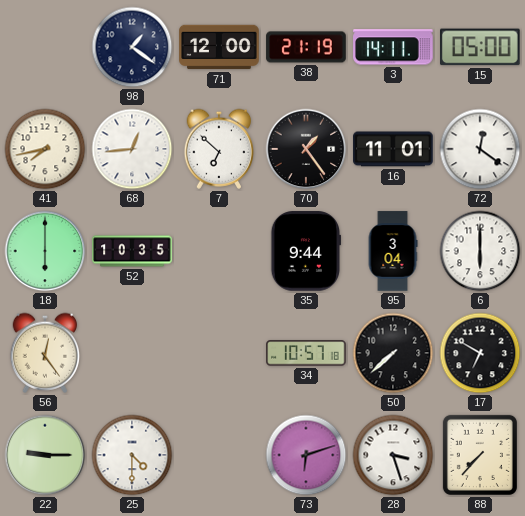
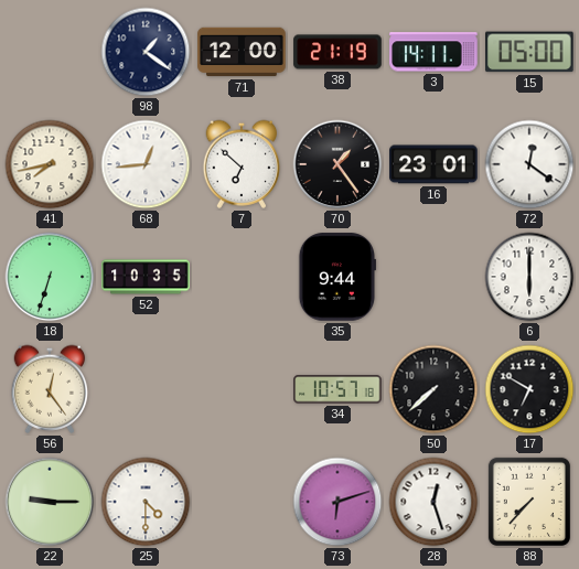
16: 11:01 -> 23:01
18: 6:00 -> 6:33
95: 3:04 -> none
28: 3:27 -> 12:27
